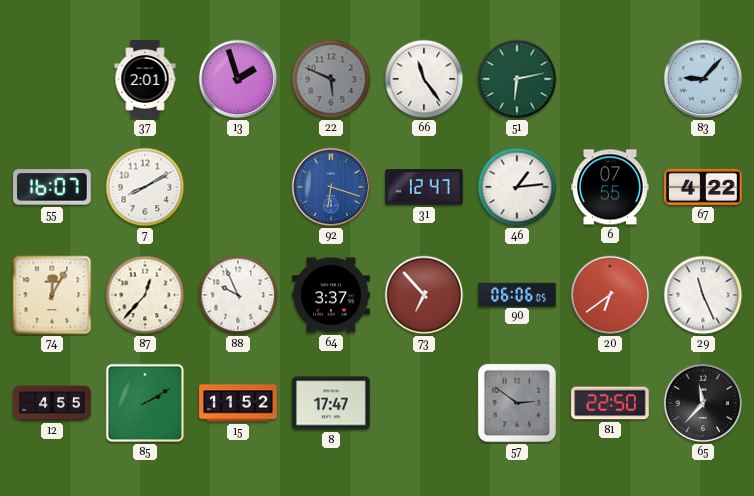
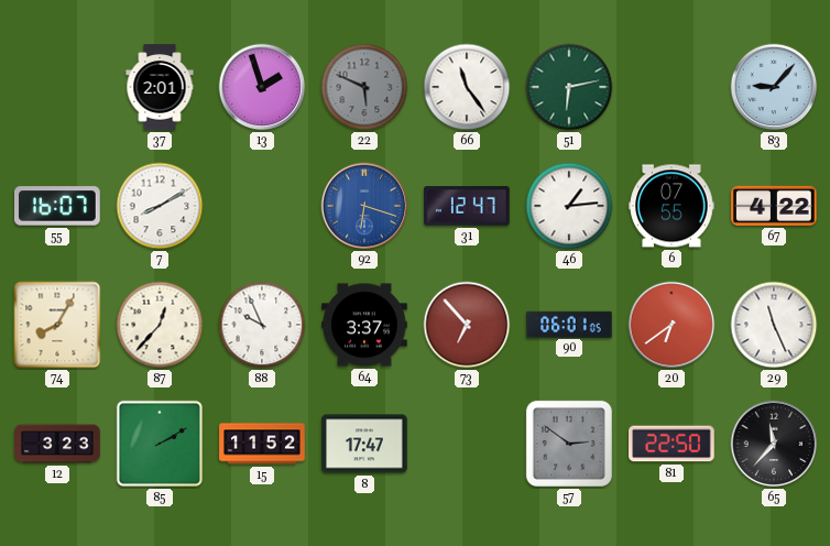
74: 12:05 -> 8:05
90: 06:06 -> 06:01
12: 4:55 -> 3:23
